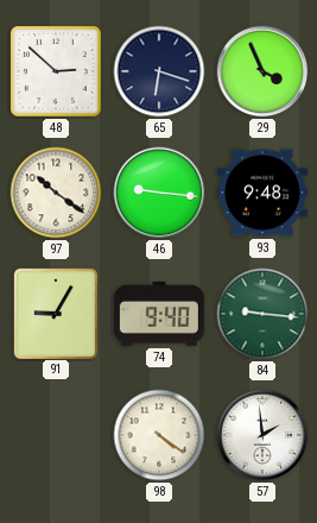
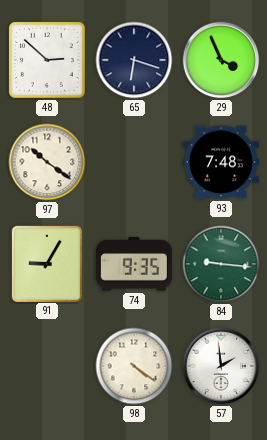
46: 9:16 -> none
93: 9:48 -> 7:48
74: 9:40 -> 9:35
